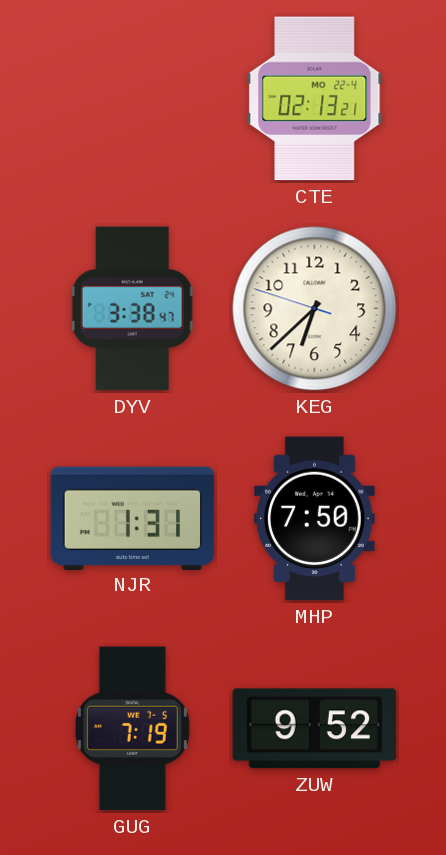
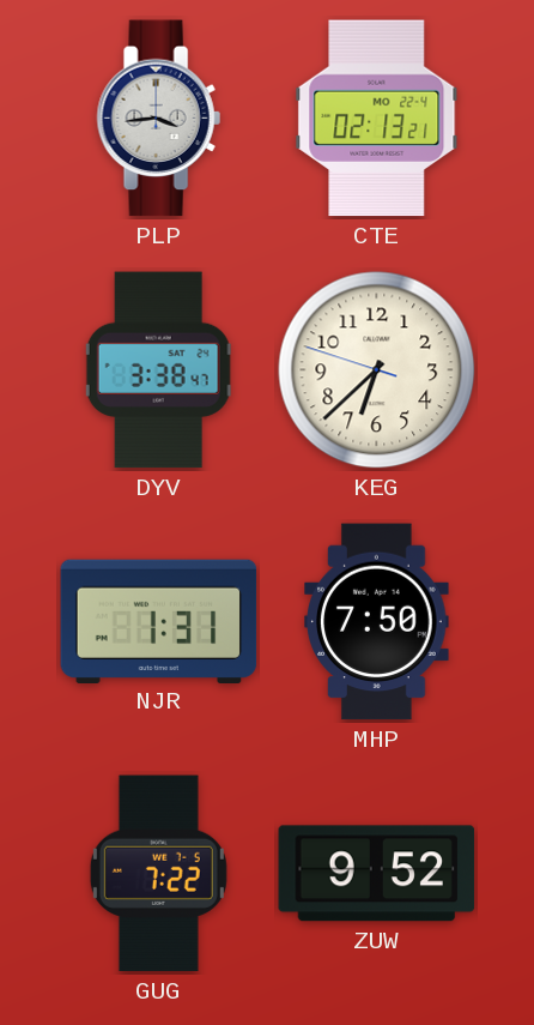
PLP: none -> 3:44
GUG: 7:19 -> 7:22
